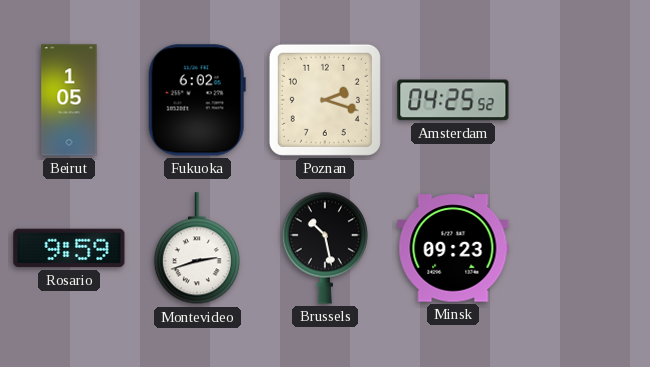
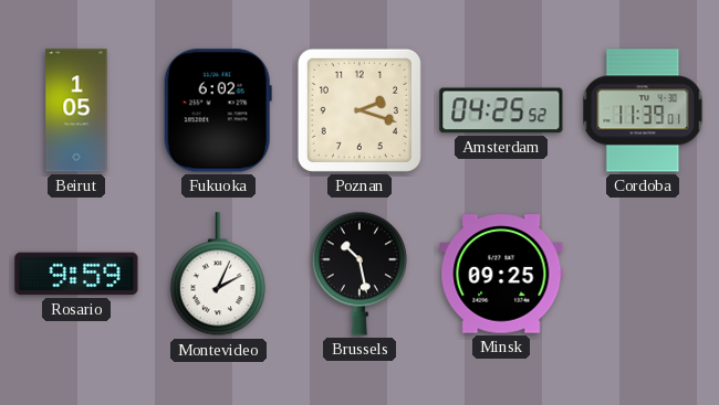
Cordoba: none -> 11:39
Montevideo: 2:42 -> 2:04
Minsk: 09:23 -> 09:25
